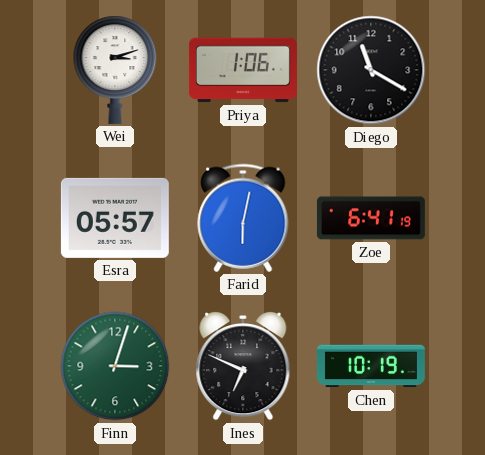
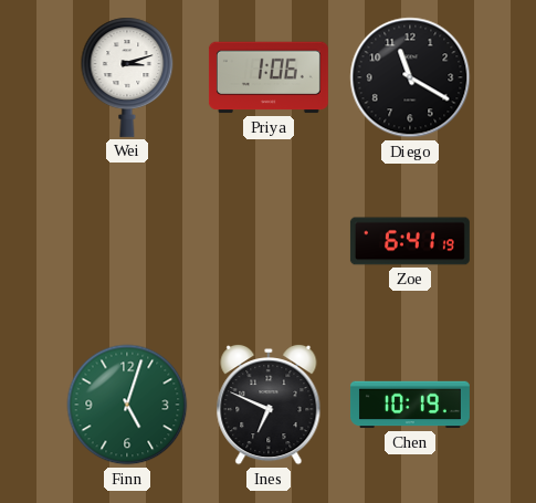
Esra: 05:57 -> none
Farid: 6:02 -> none
Finn: 3:03 -> 5:03
